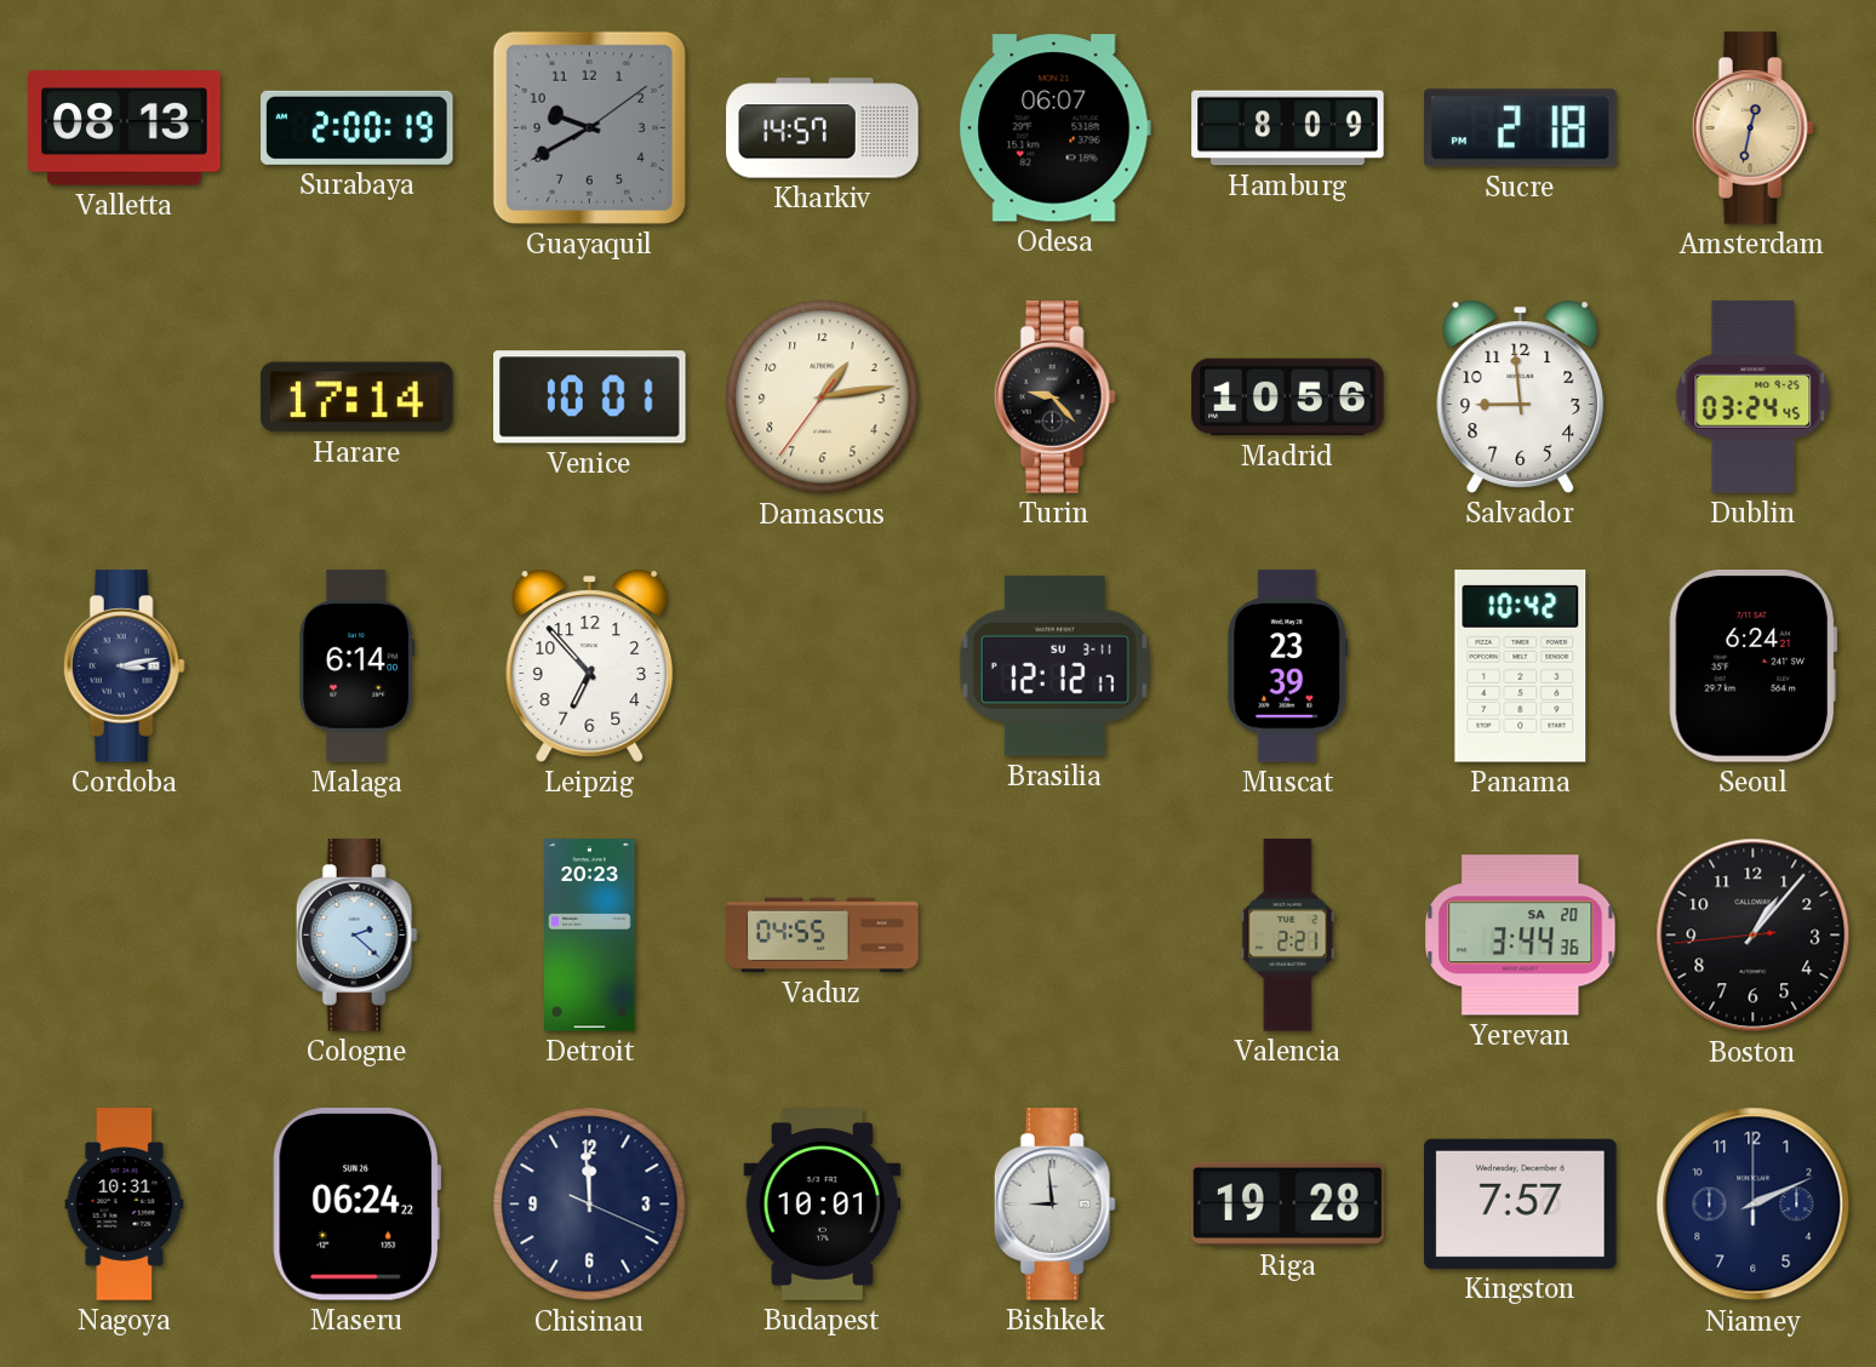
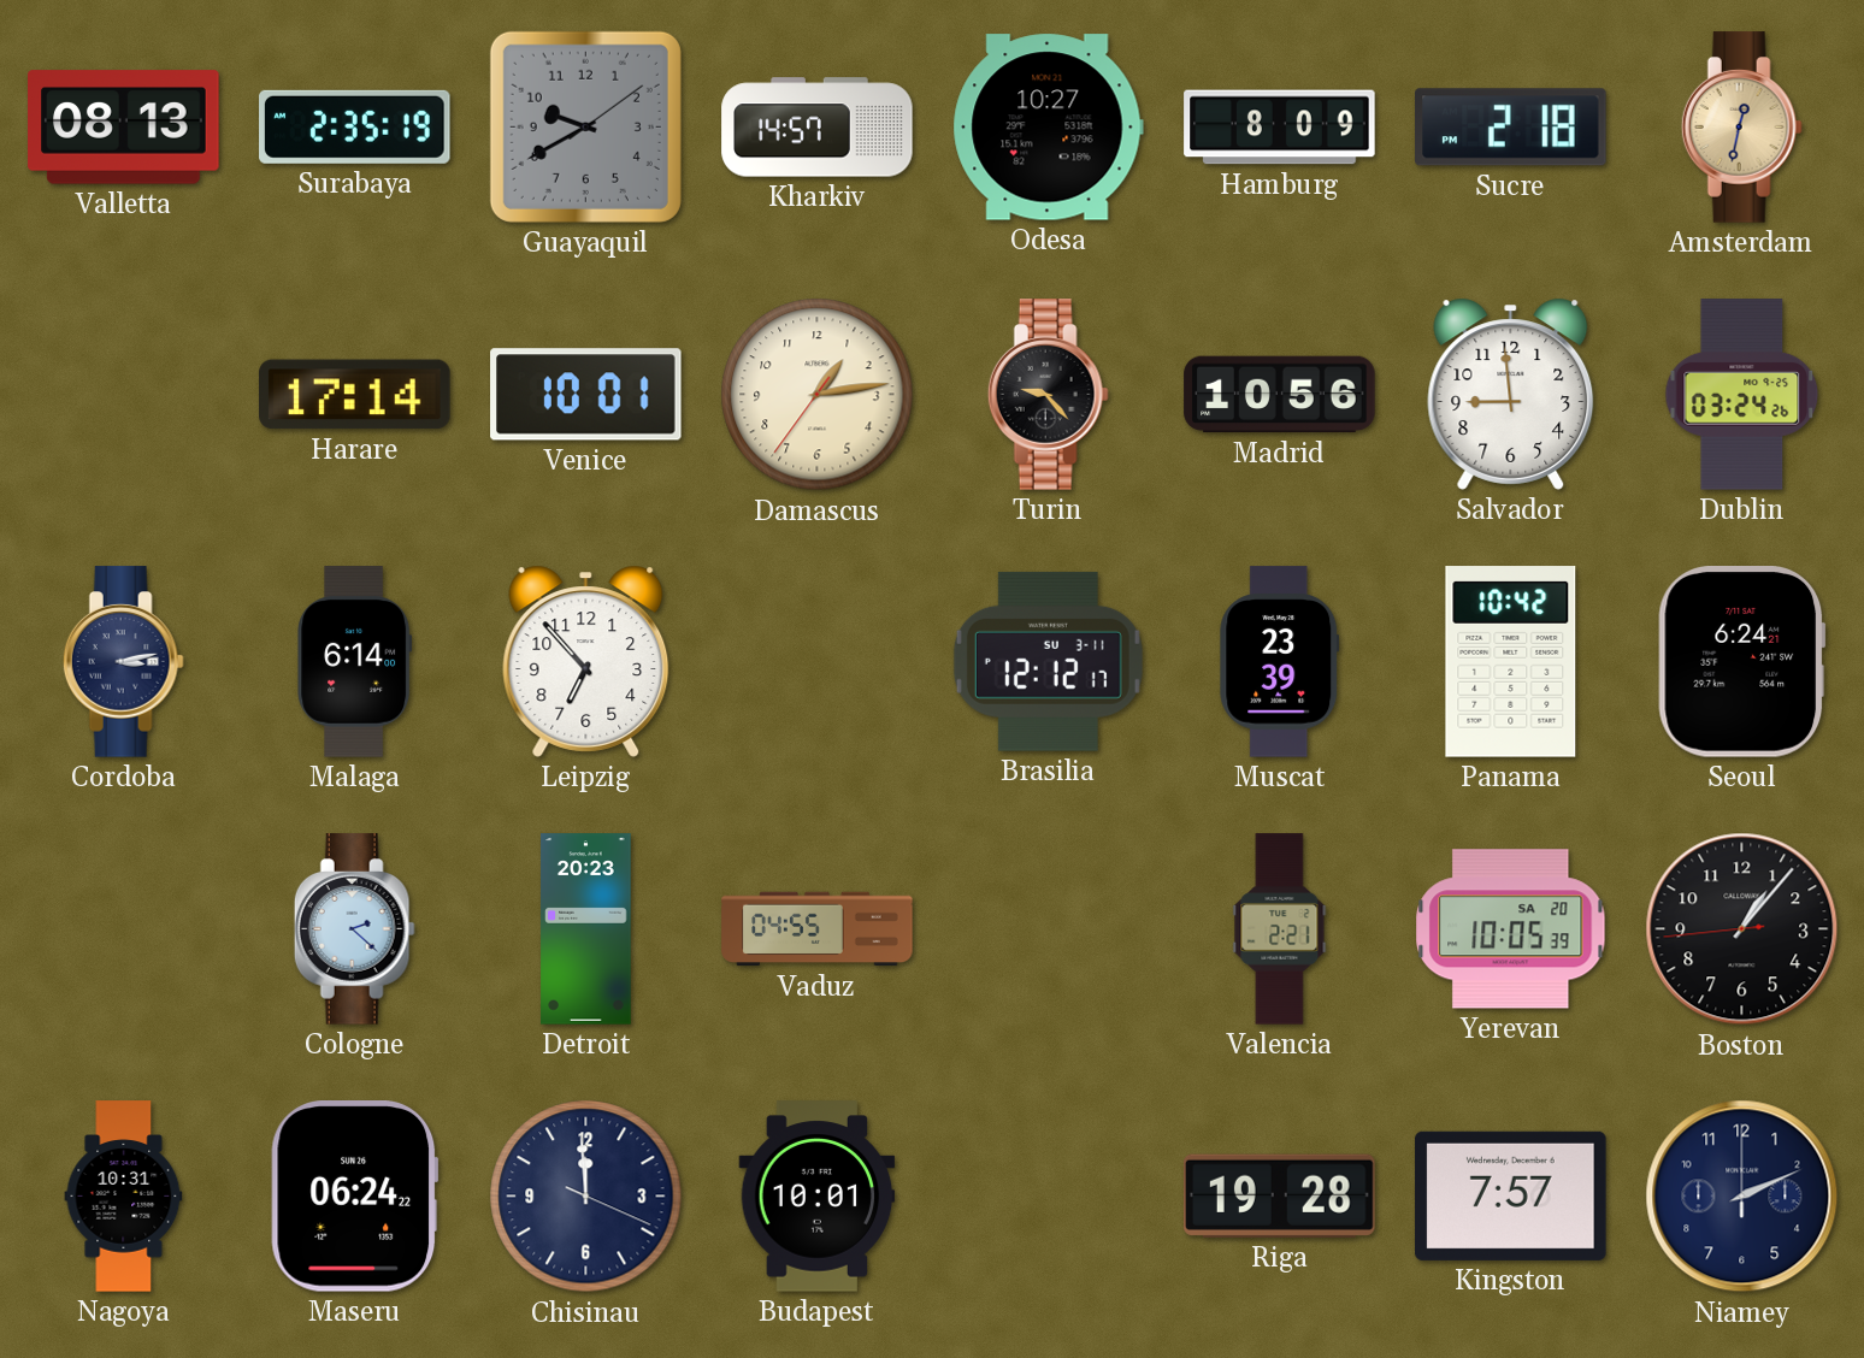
Surabaya: 2:00 -> 2:35
Odesa: 06:07 -> 10:27
Dublin: 03:24:45 -> 03:24:26
Yerevan: 3:44 -> 10:05
Bishkek: 8:59 -> none
